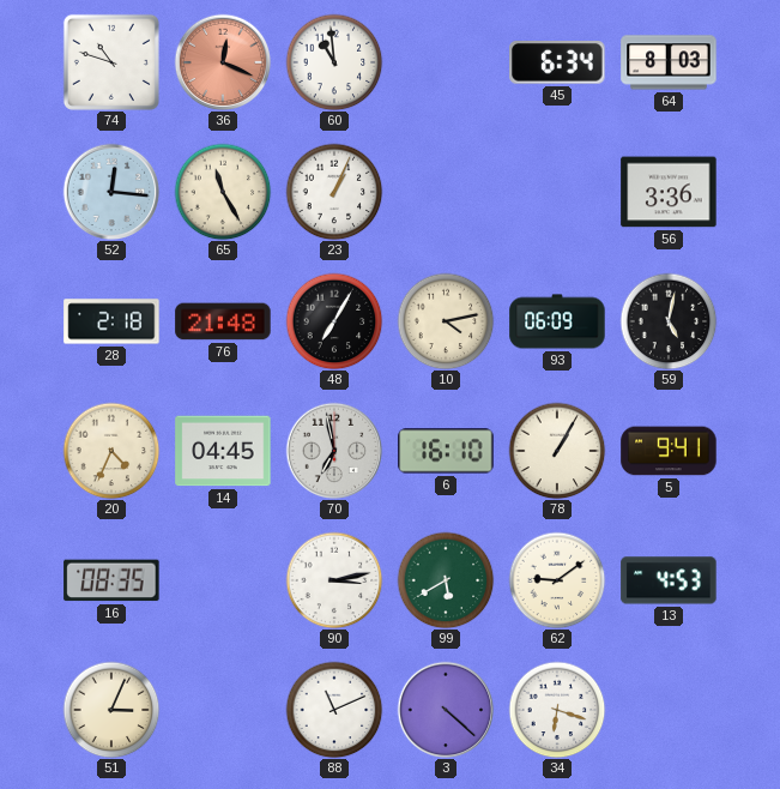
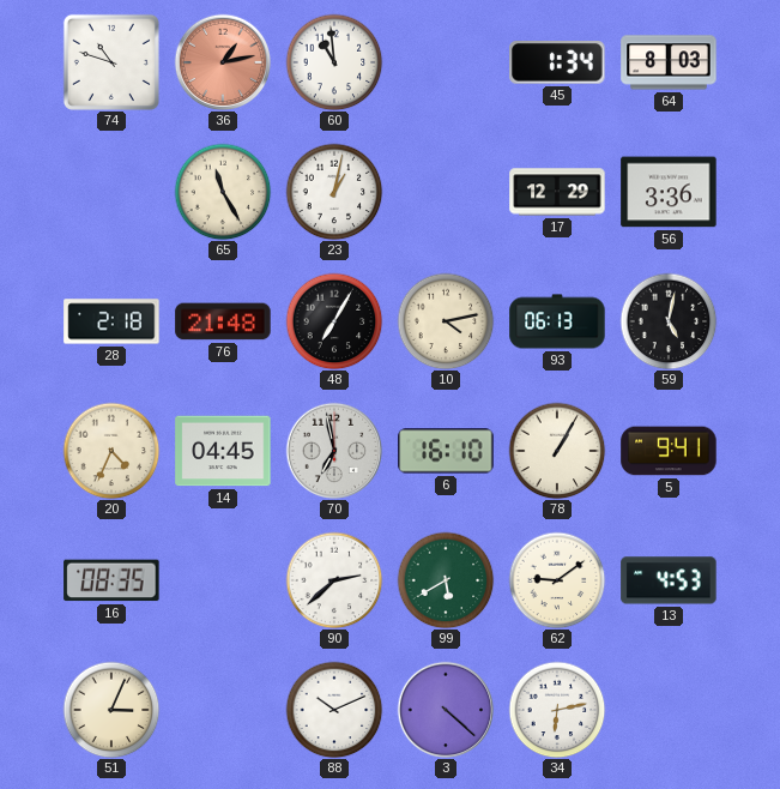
36: 12:19 -> 1:13
45: 6:34 -> 1:34
52: 12:16 -> none
23: 1:04 -> 1:02
17: none -> 12:29
93: 06:09 -> 06:13
90: 3:13 -> 2:38
88: 11:11 -> 10:11
34: 6:18 -> 6:13
